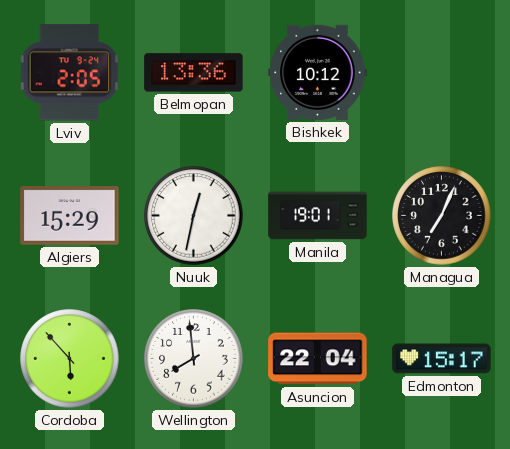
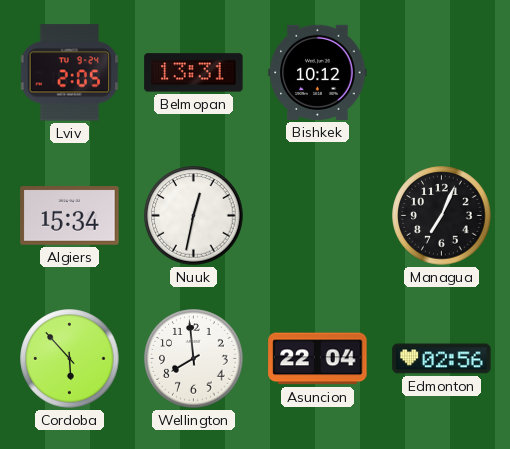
Belmopan: 13:36 -> 13:31
Algiers: 15:29 -> 15:34
Manila: 19:01 -> none
Edmonton: 15:17 -> 02:56
